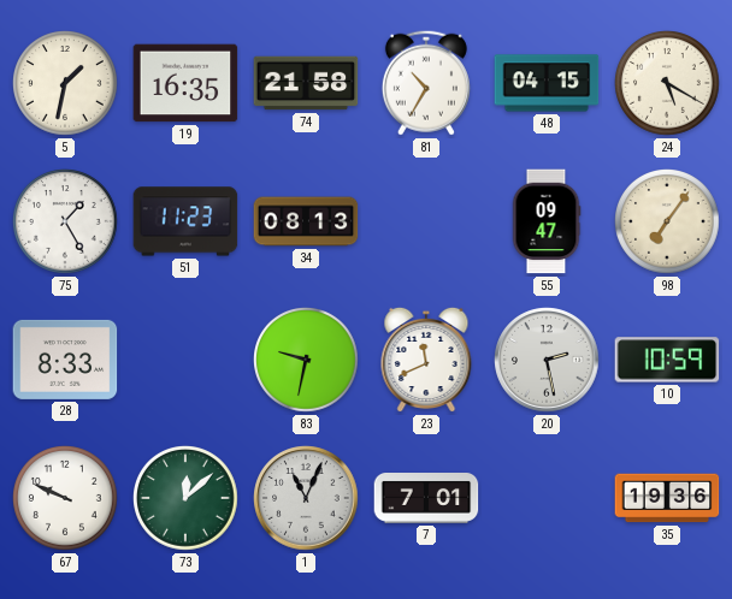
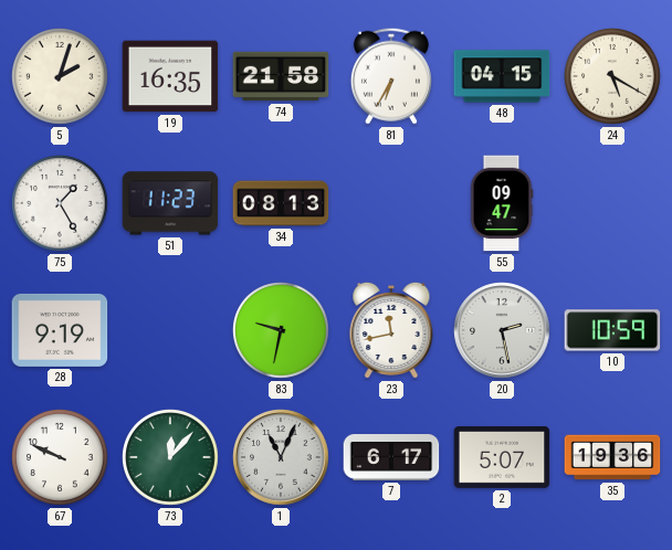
5: 1:32 -> 2:03
81: 10:35 -> 6:35
98: 7:06 -> none
28: 8:33 -> 9:19
23: 11:41 -> 11:43
73: 12:08 -> 12:07
7: 7:01 -> 6:17
2: none -> 5:07
